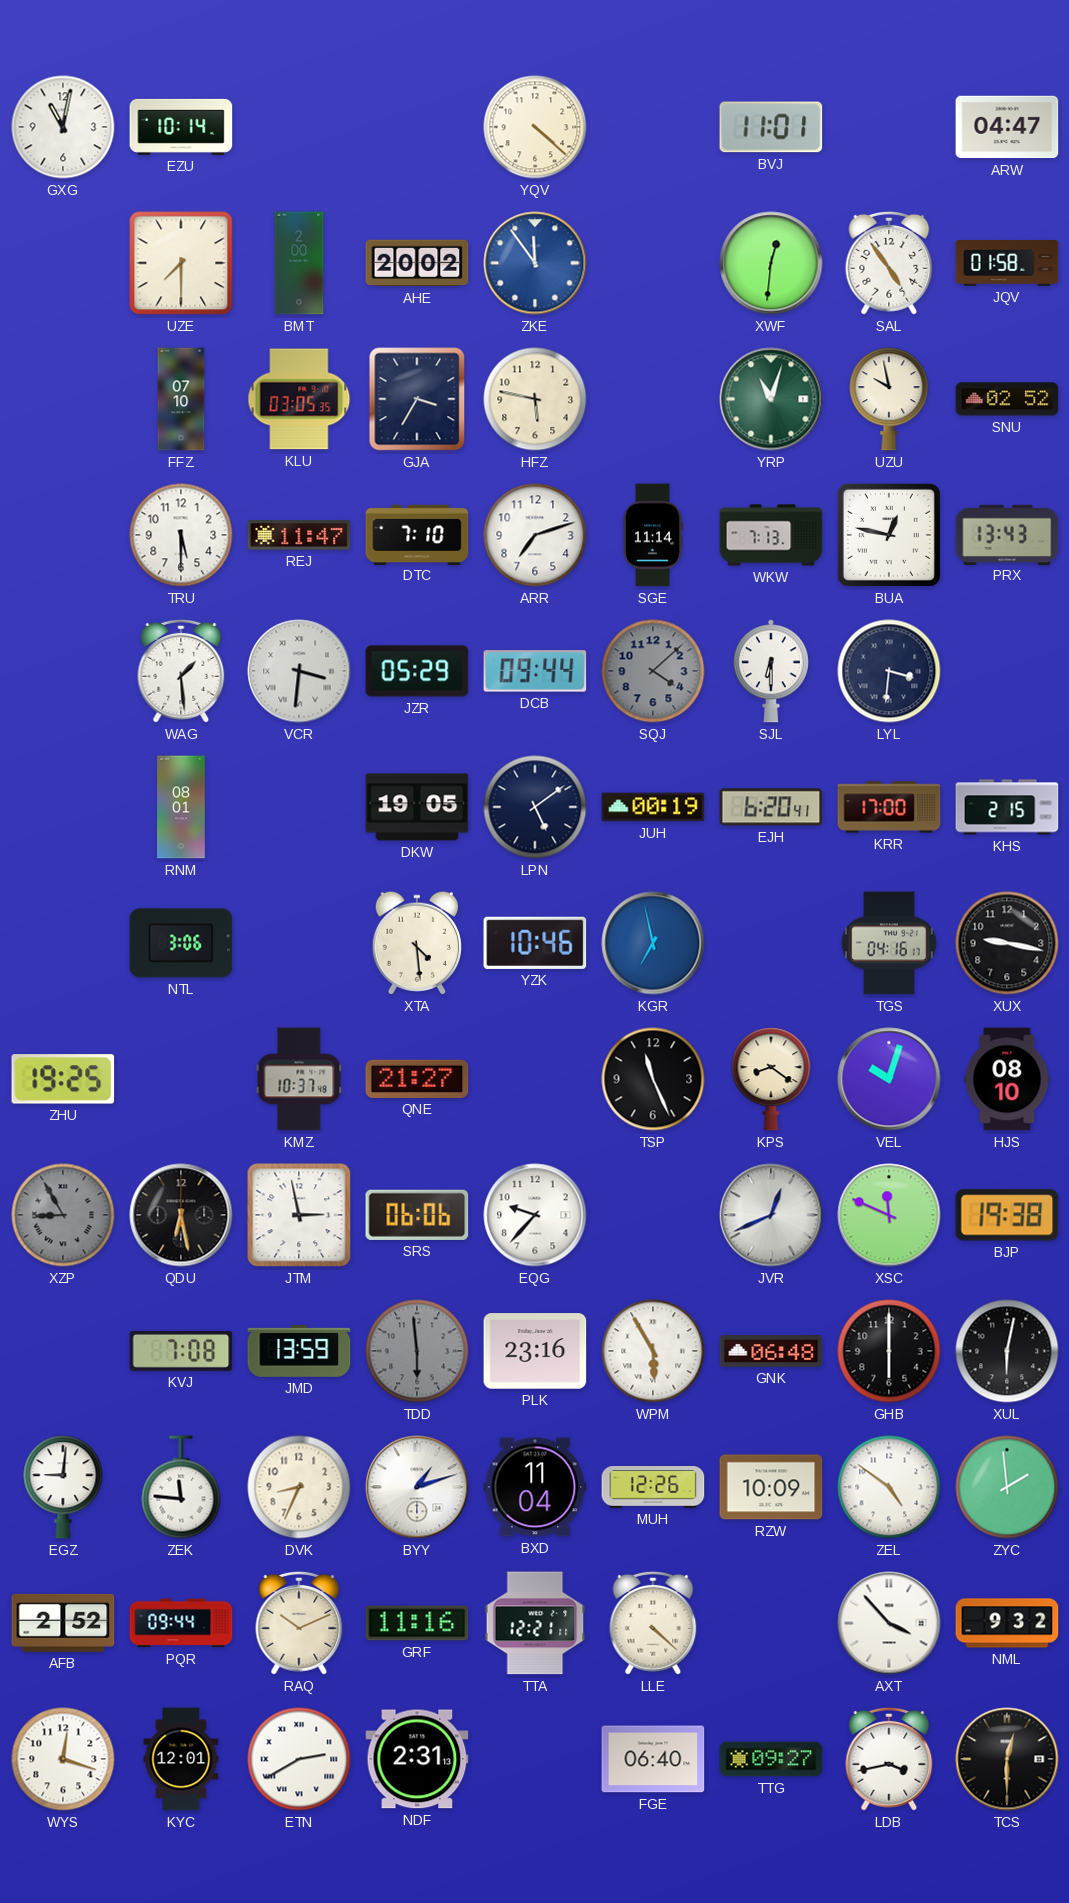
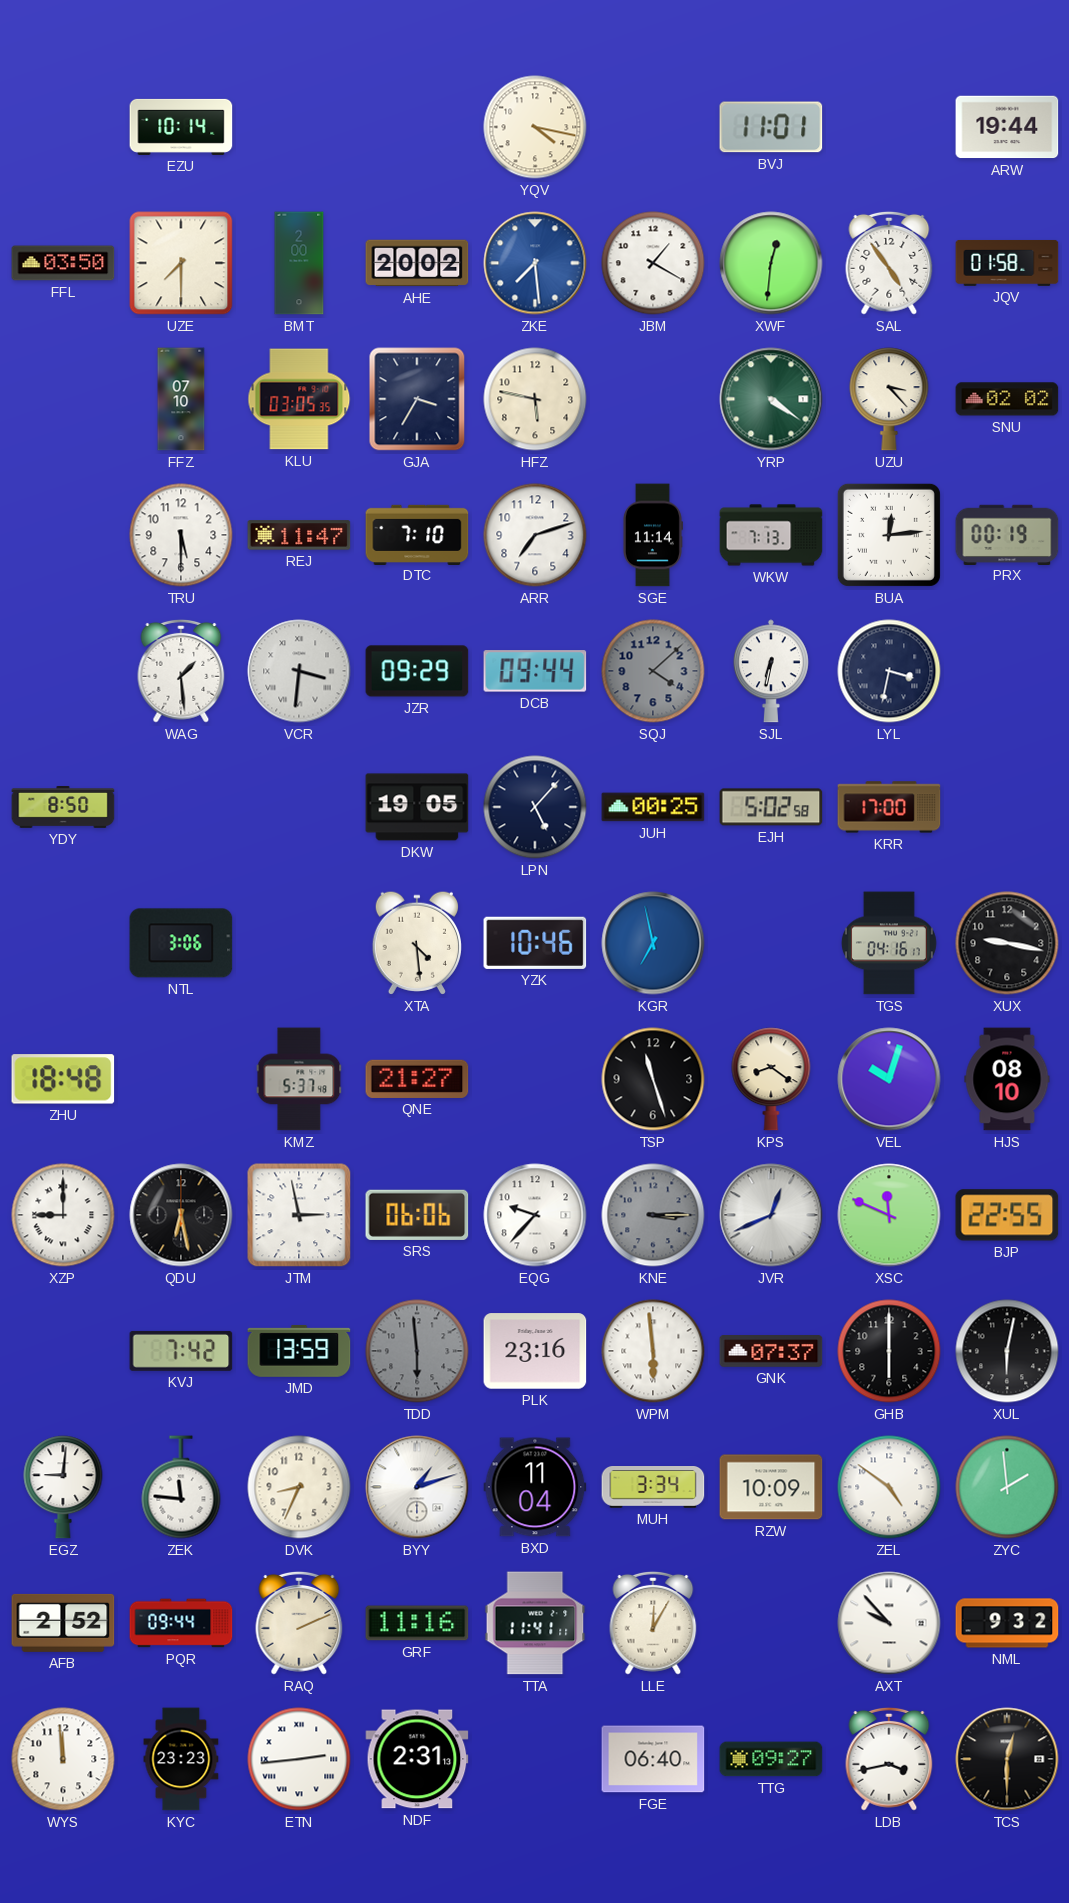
GXG: 11:02 -> none
YQV: 4:22 -> 4:17
ARW: 04:47 -> 19:44
FFL: none -> 03:50
ZKE: 11:54 -> 7:29
JBM: none -> 1:20
YRP: 11:03 -> 4:21
UZU: 9:58 -> 3:23
SNU: 02:52 -> 02:02
BUA: 12:47 -> 12:14
PRX: 13:43 -> 00:19
JZR: 05:29 -> 09:29
SJL: 6:30 -> 6:32
LYL: 3:31 -> 3:32
YDY: none -> 8:50
RNM: 08:01 -> none
LPN: 5:09 -> 5:07
JUH: 00:19 -> 00:25
EJH: 6:20 -> 5:02
KHS: 2:15 -> none
ZHU: 19:25 -> 18:48
KMZ: 10:37 -> 5:37
TSP: 11:26 -> 11:27
XZP: 8:55 -> 9:00
XZP dial: grey -> white
KNE: none -> 3:15
BJP: 19:38 -> 22:55
KVJ: 7:08 -> 7:42
WPM: 5:55 -> 5:59
GNK: 06:48 -> 07:37
MUH: 12:26 -> 3:34
RAQ: 10:11 -> 2:11
TTA: 12:21 -> 11:41
LLE: 4:22 -> 12:05
AXT: 3:53 -> 9:53
WYS: 12:18 -> 11:59
KYC: 12:01 -> 23:23
ETN: 2:40 -> 2:44
